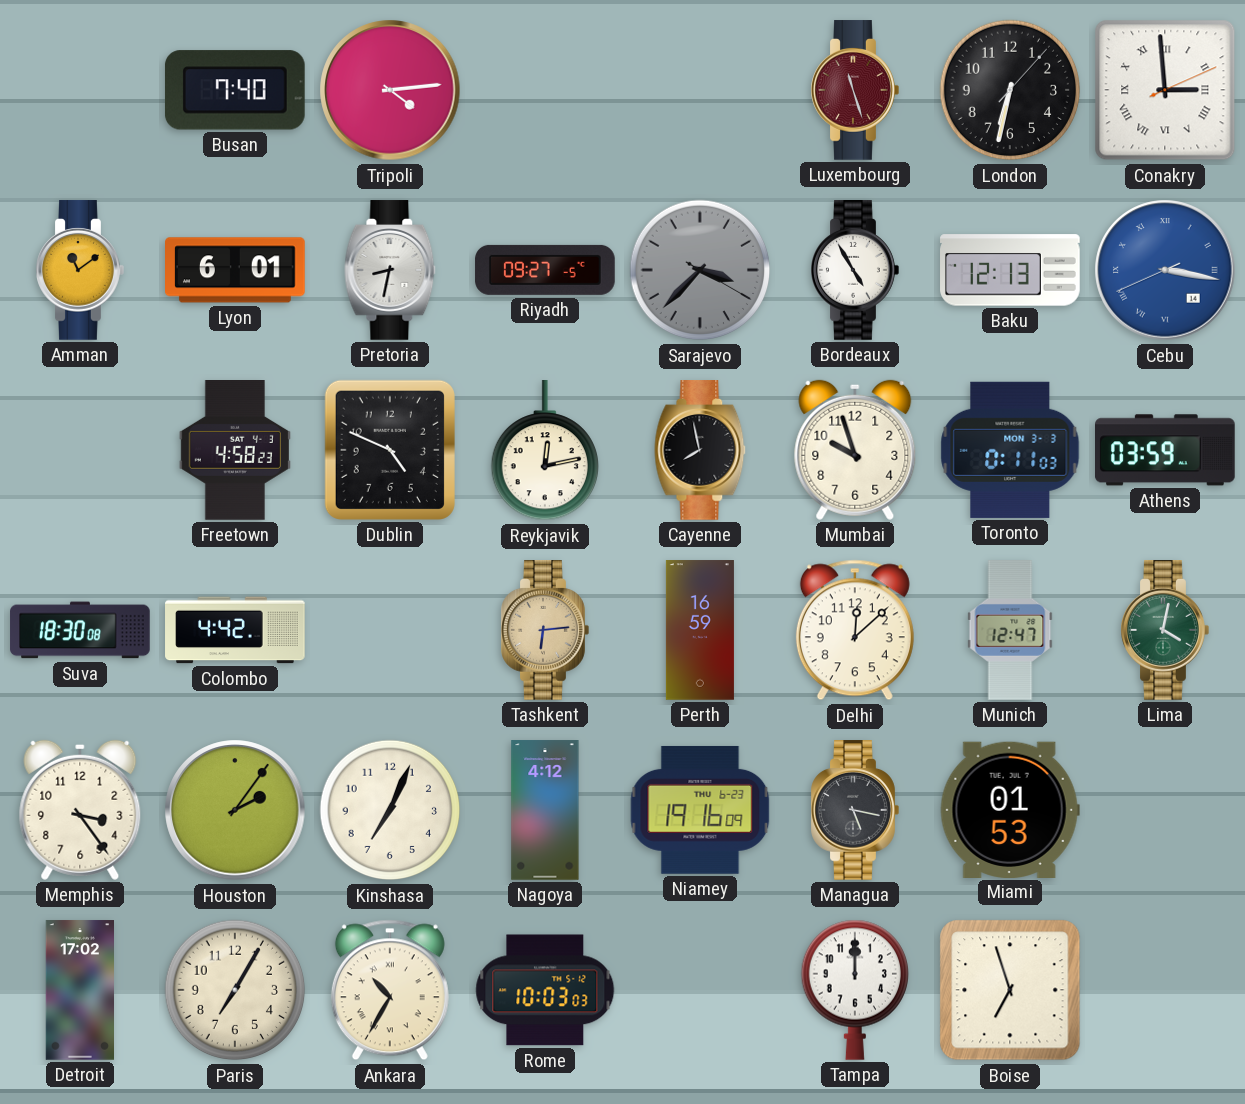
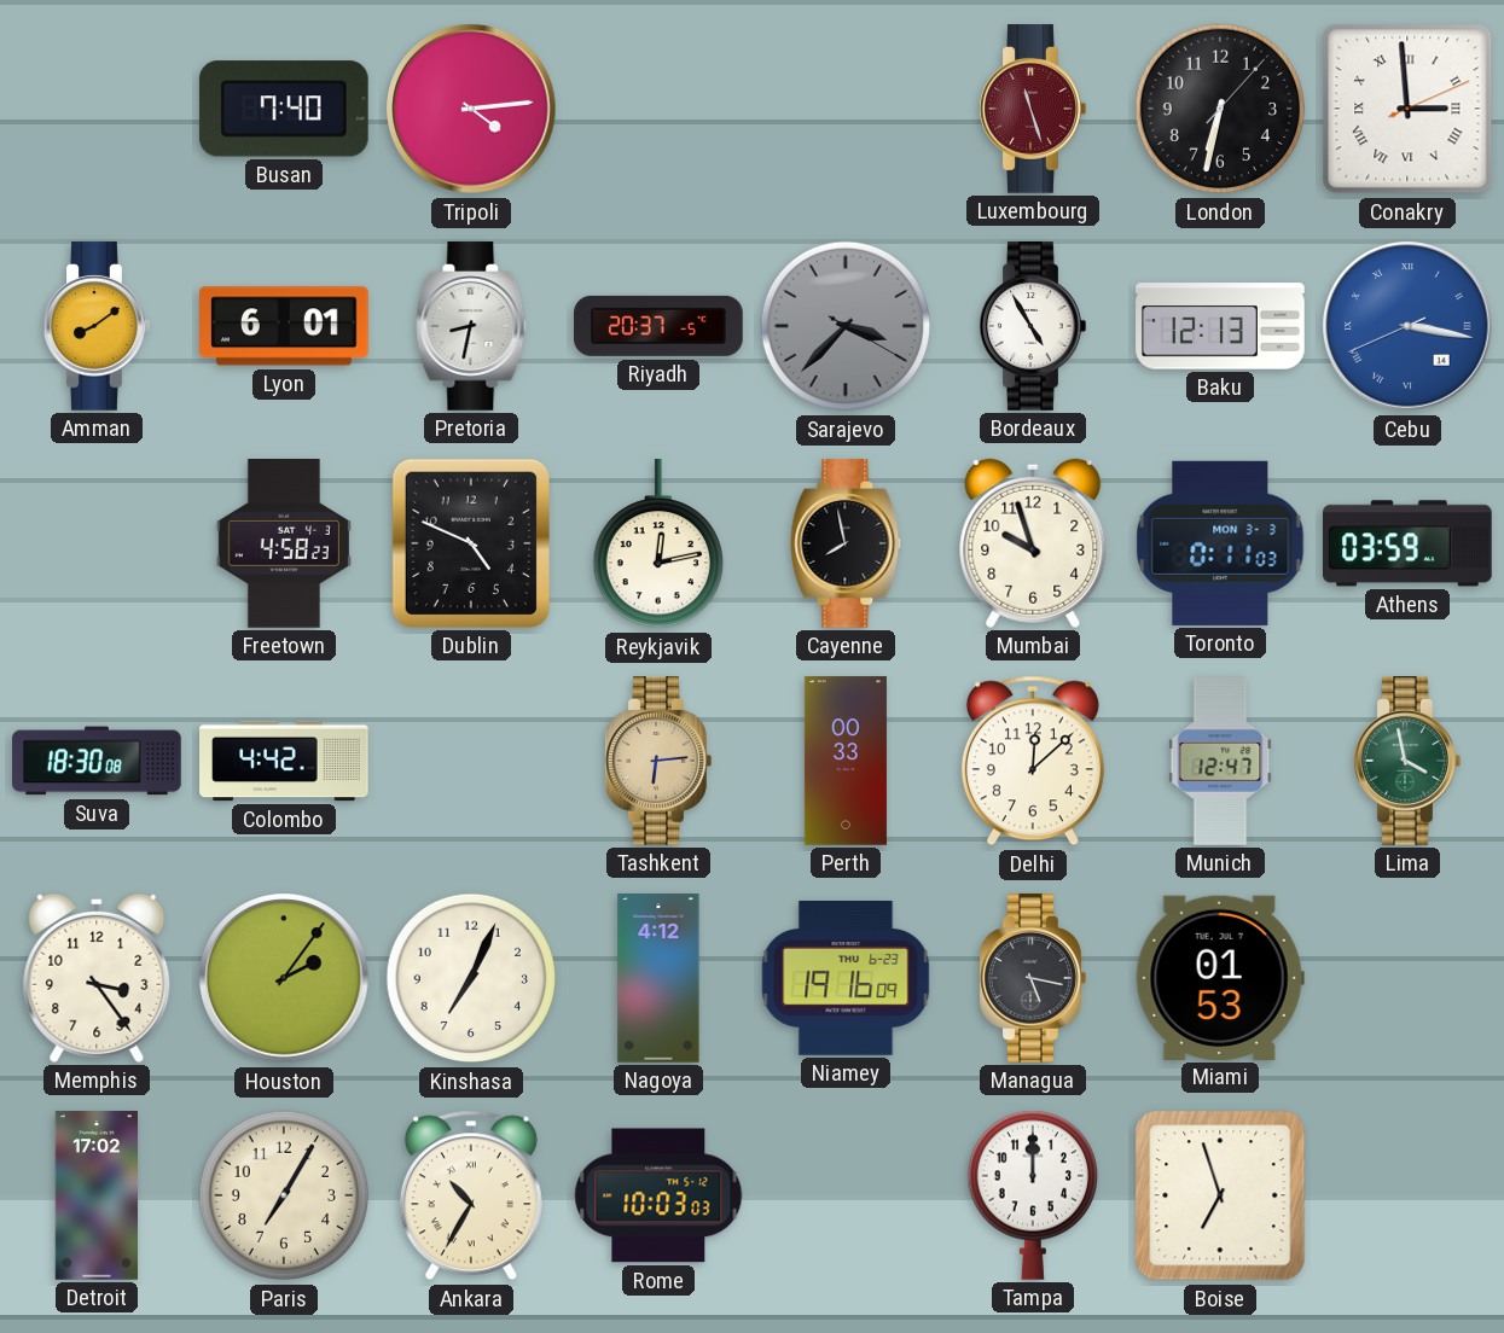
Amman: 11:09 -> 8:09
Riyadh: 09:27 -> 20:37
Perth: 16:59 -> 00:33
Lima: 4:02 -> 3:58
